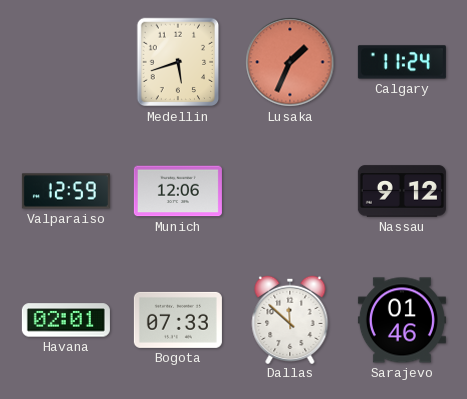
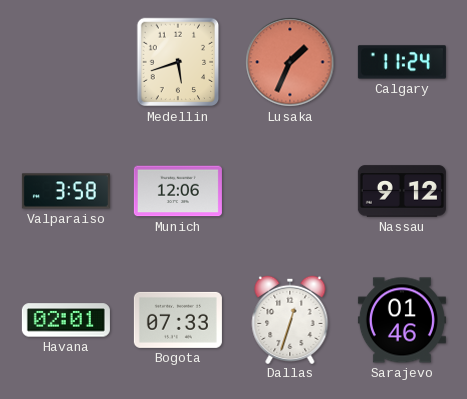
Valparaiso: 12:59 -> 3:58
Dallas: 11:52 -> 12:33
